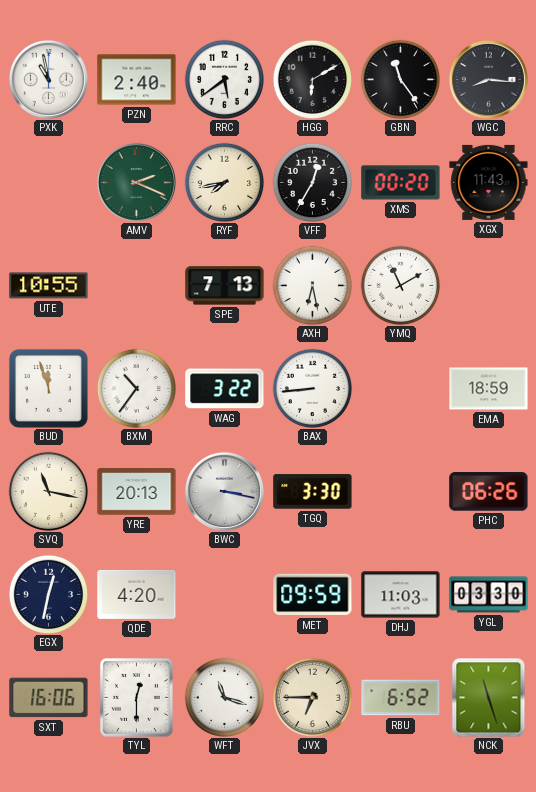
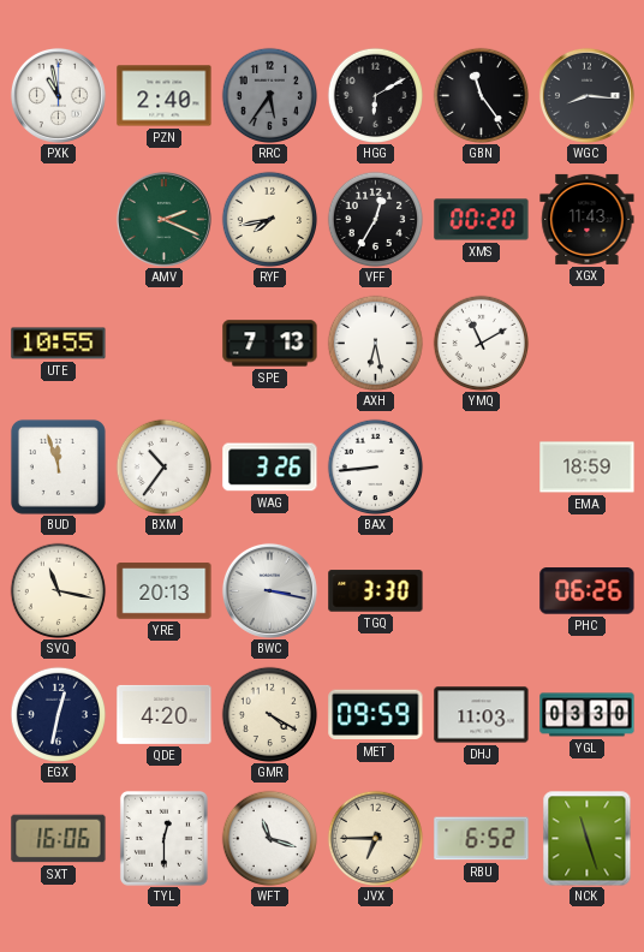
RRC: 5:39 -> 5:36
RRC dial: white -> grey
WAG: 3:22 -> 3:26
GMR: none -> 4:20
